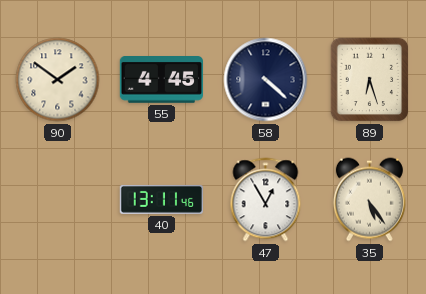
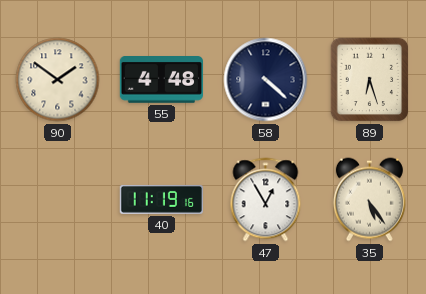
55: 4:45 -> 4:48
40: 13:11 -> 11:19
